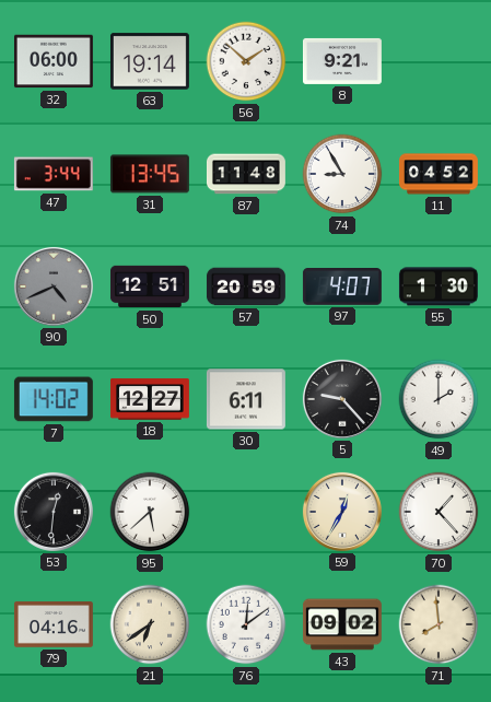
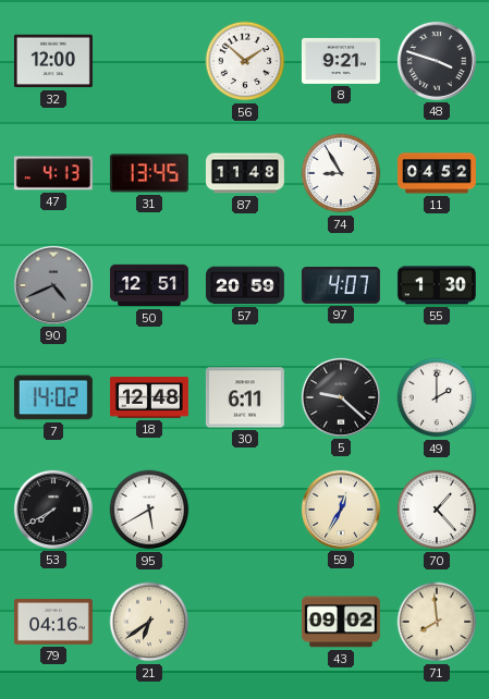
32: 06:00 -> 12:00
63: 19:14 -> none
48: none -> 3:48
47: 3:44 -> 4:13
18: 12:27 -> 12:48
5: 9:23 -> 9:22
53: 12:31 -> 7:40
95: 5:38 -> 5:40
76: 12:09 -> none
